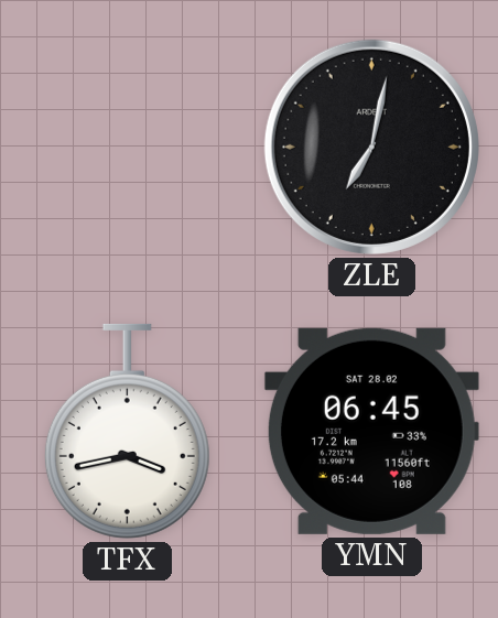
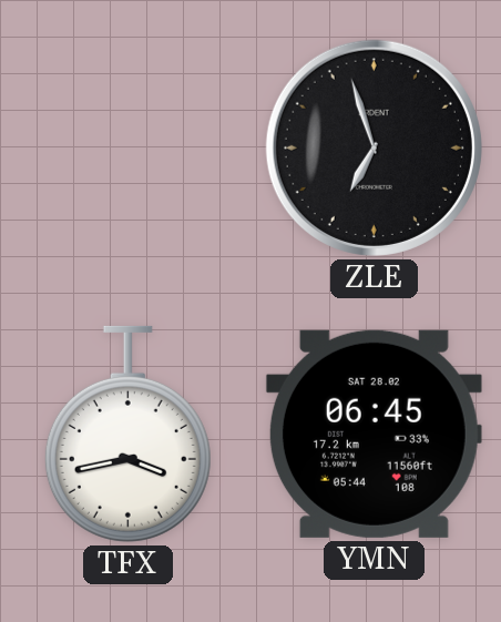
ZLE: 7:02 -> 6:57
